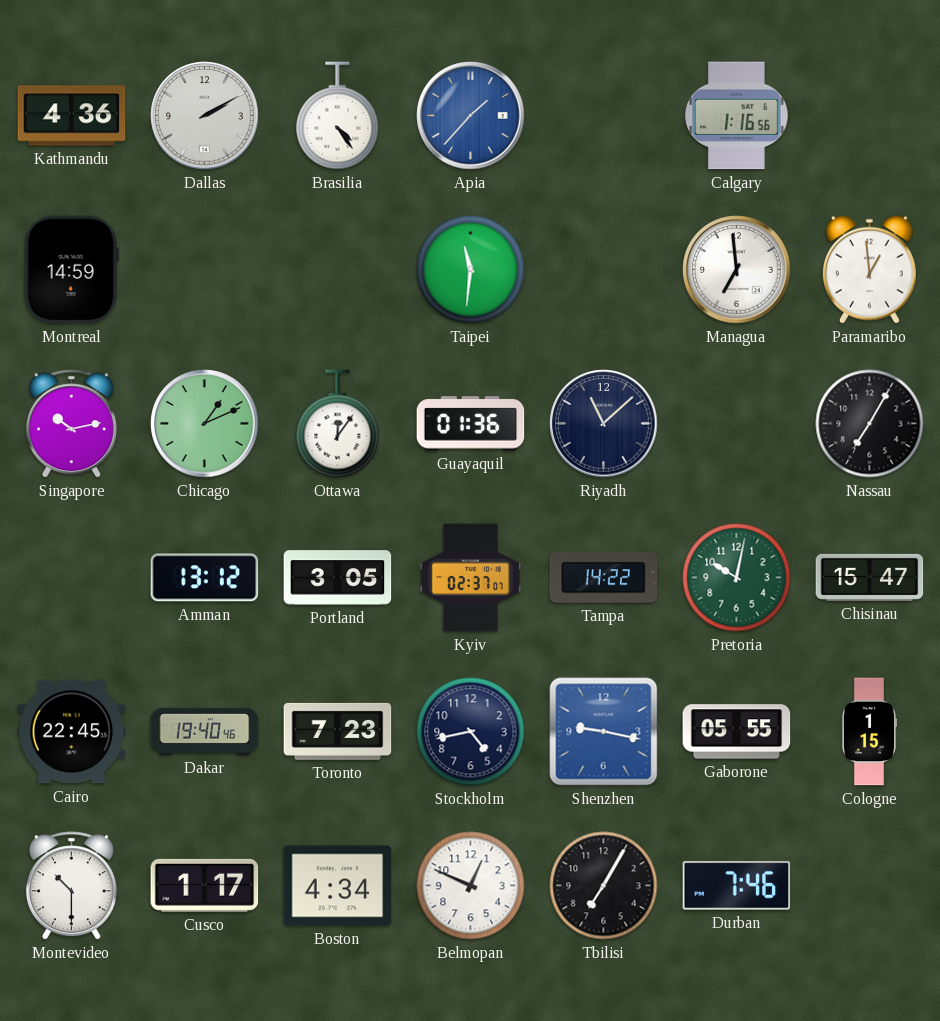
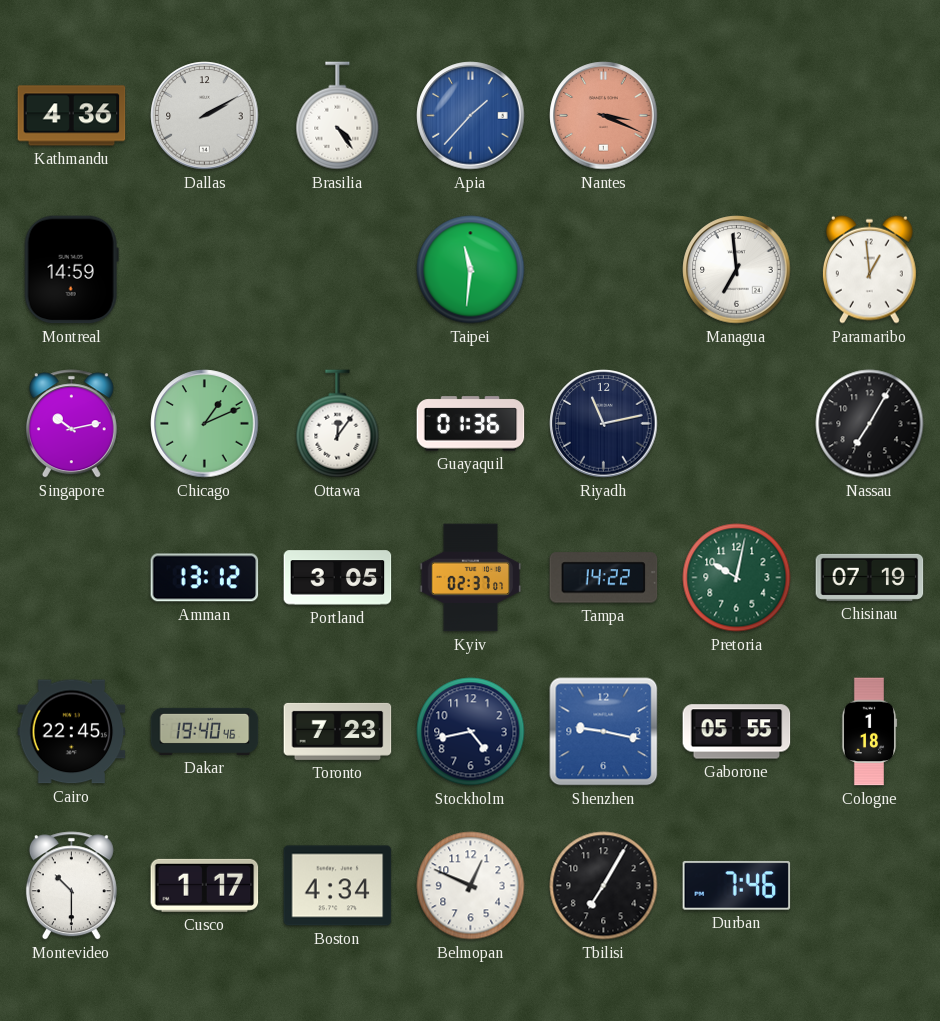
Nantes: none -> 3:19
Calgary: 1:16 -> none
Riyadh: 11:08 -> 11:13
Chisinau: 15:47 -> 07:19
Cologne: 1:15 -> 1:18
